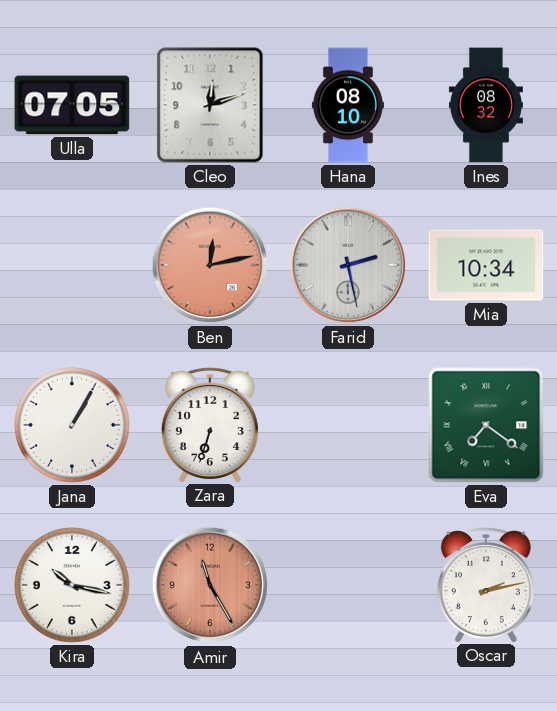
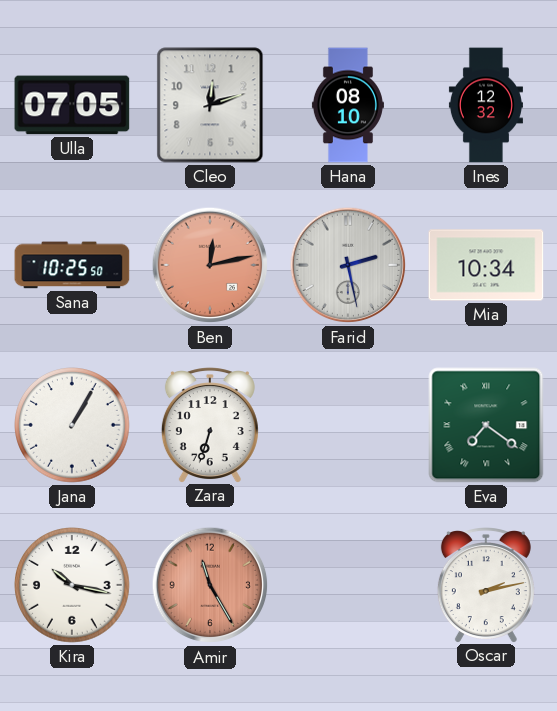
Ines: 08:32 -> 12:32
Sana: none -> 10:25
